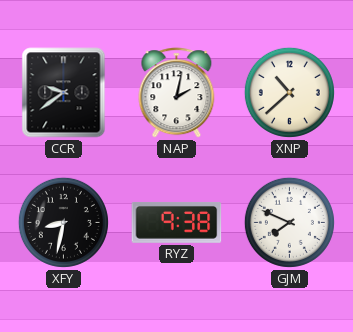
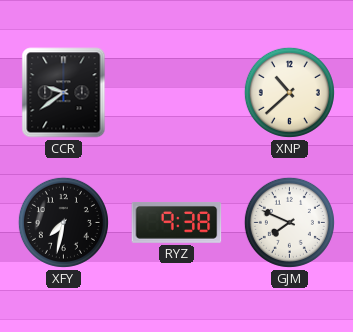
NAP: 2:02 -> none
XFY: 8:32 -> 7:32
